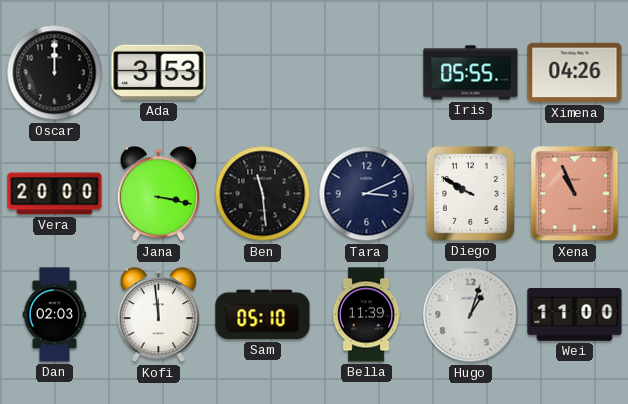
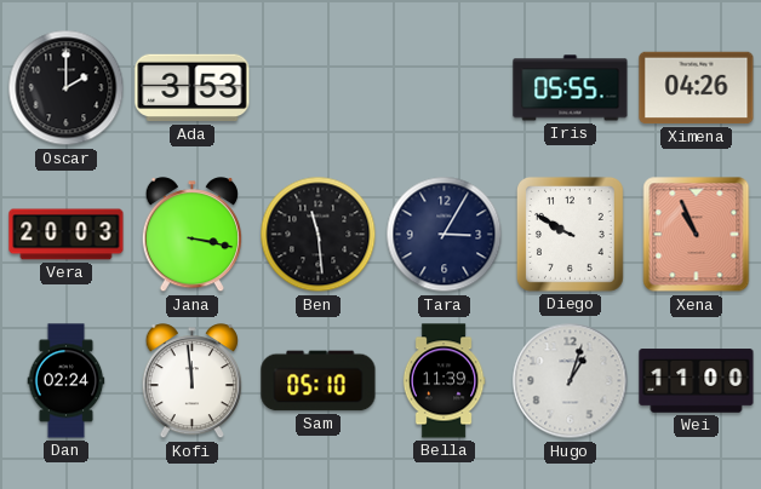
Oscar: 12:00 -> 2:00
Vera: 20:00 -> 20:03
Tara: 3:11 -> 3:05
Dan: 02:03 -> 02:24
